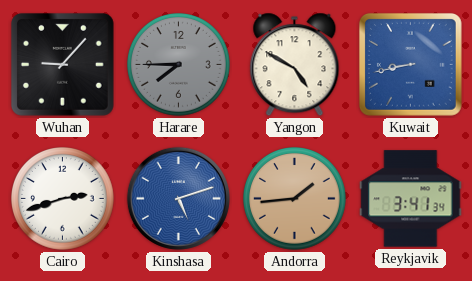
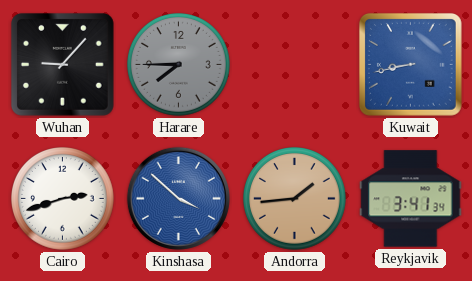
Yangon: 4:50 -> none
Kinshasa: 5:12 -> 3:52
